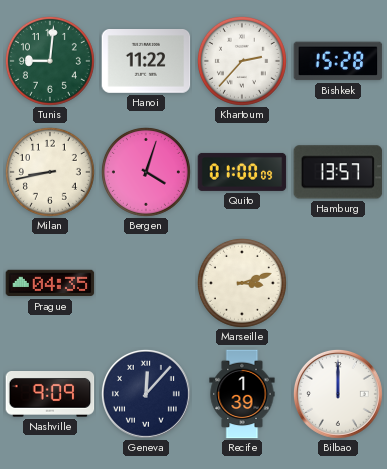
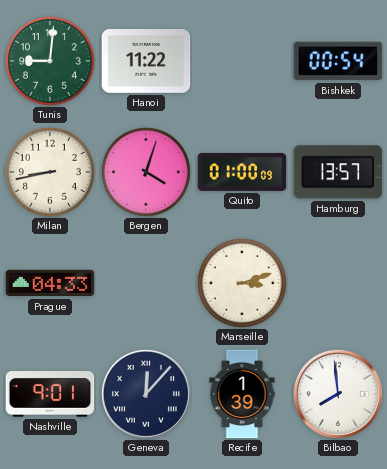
Khartoum: 2:37 -> none
Bishkek: 15:28 -> 00:54
Prague: 04:35 -> 04:33
Nashville: 9:09 -> 9:01
Bilbao: 12:00 -> 7:59
